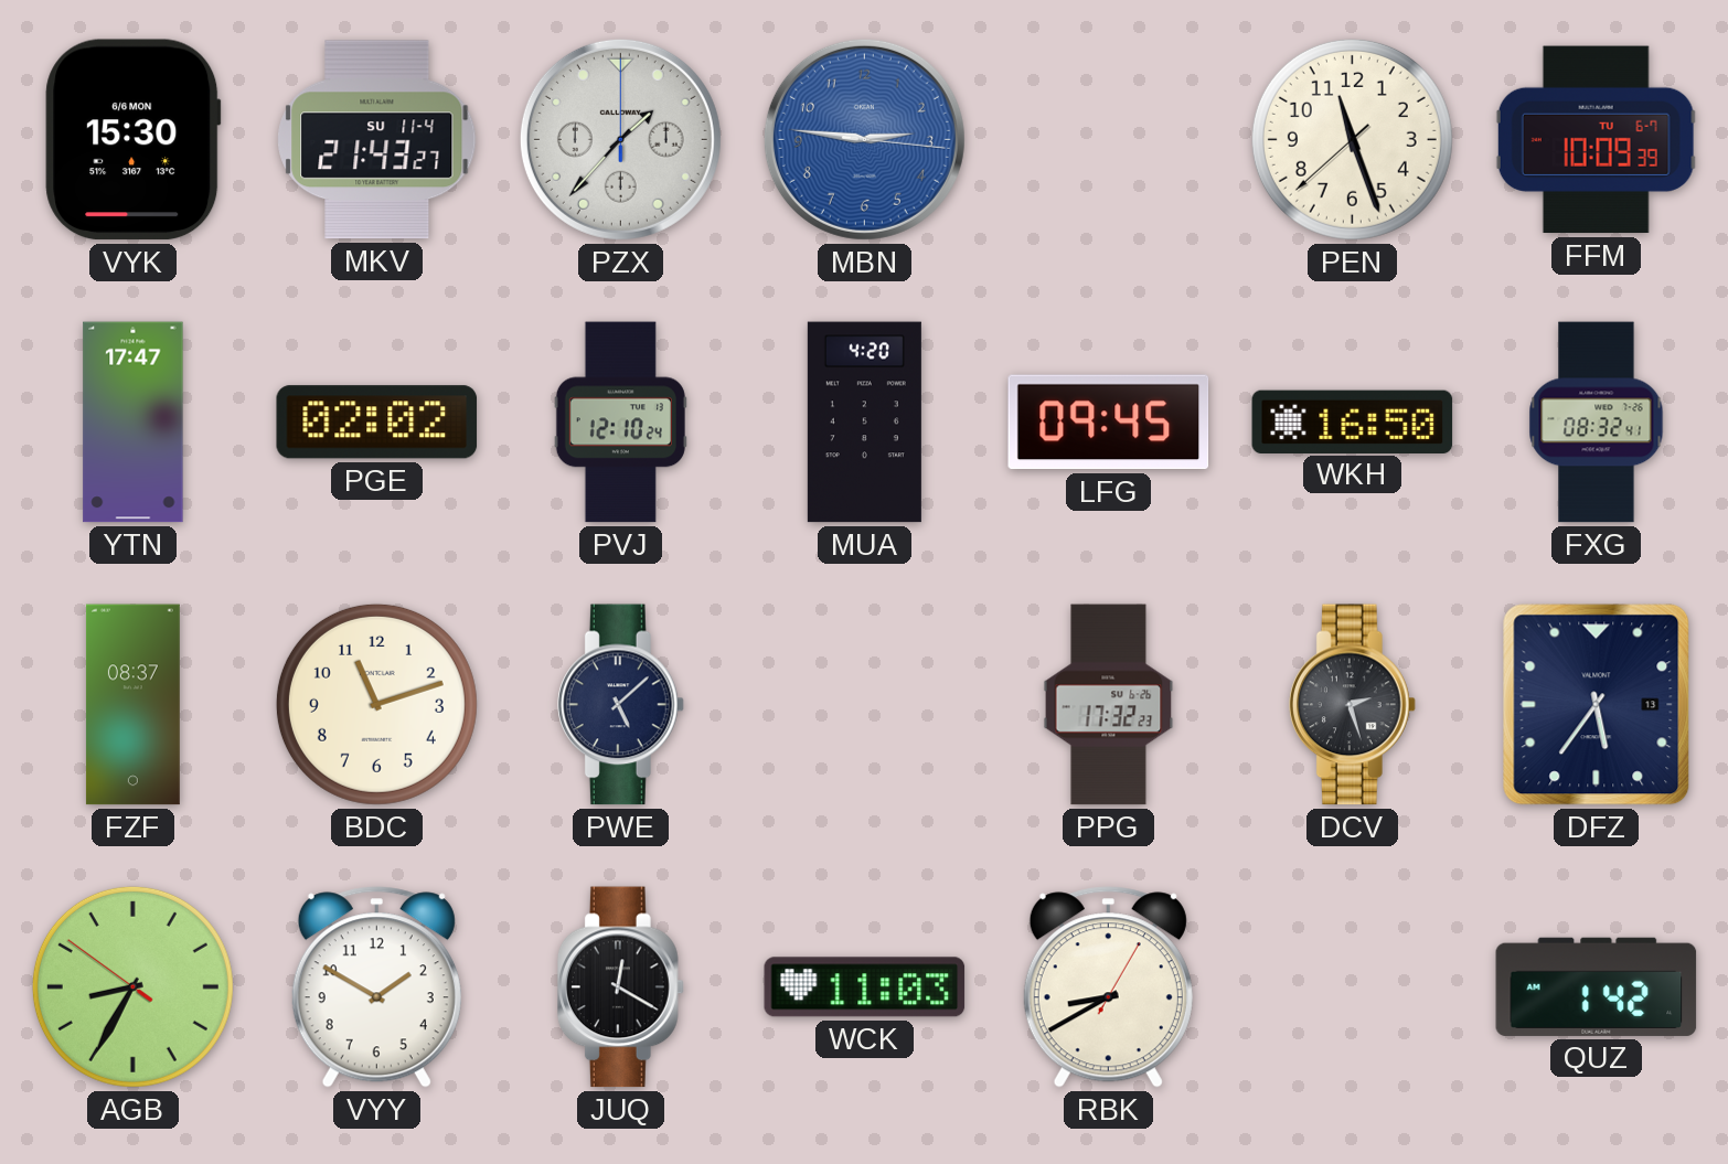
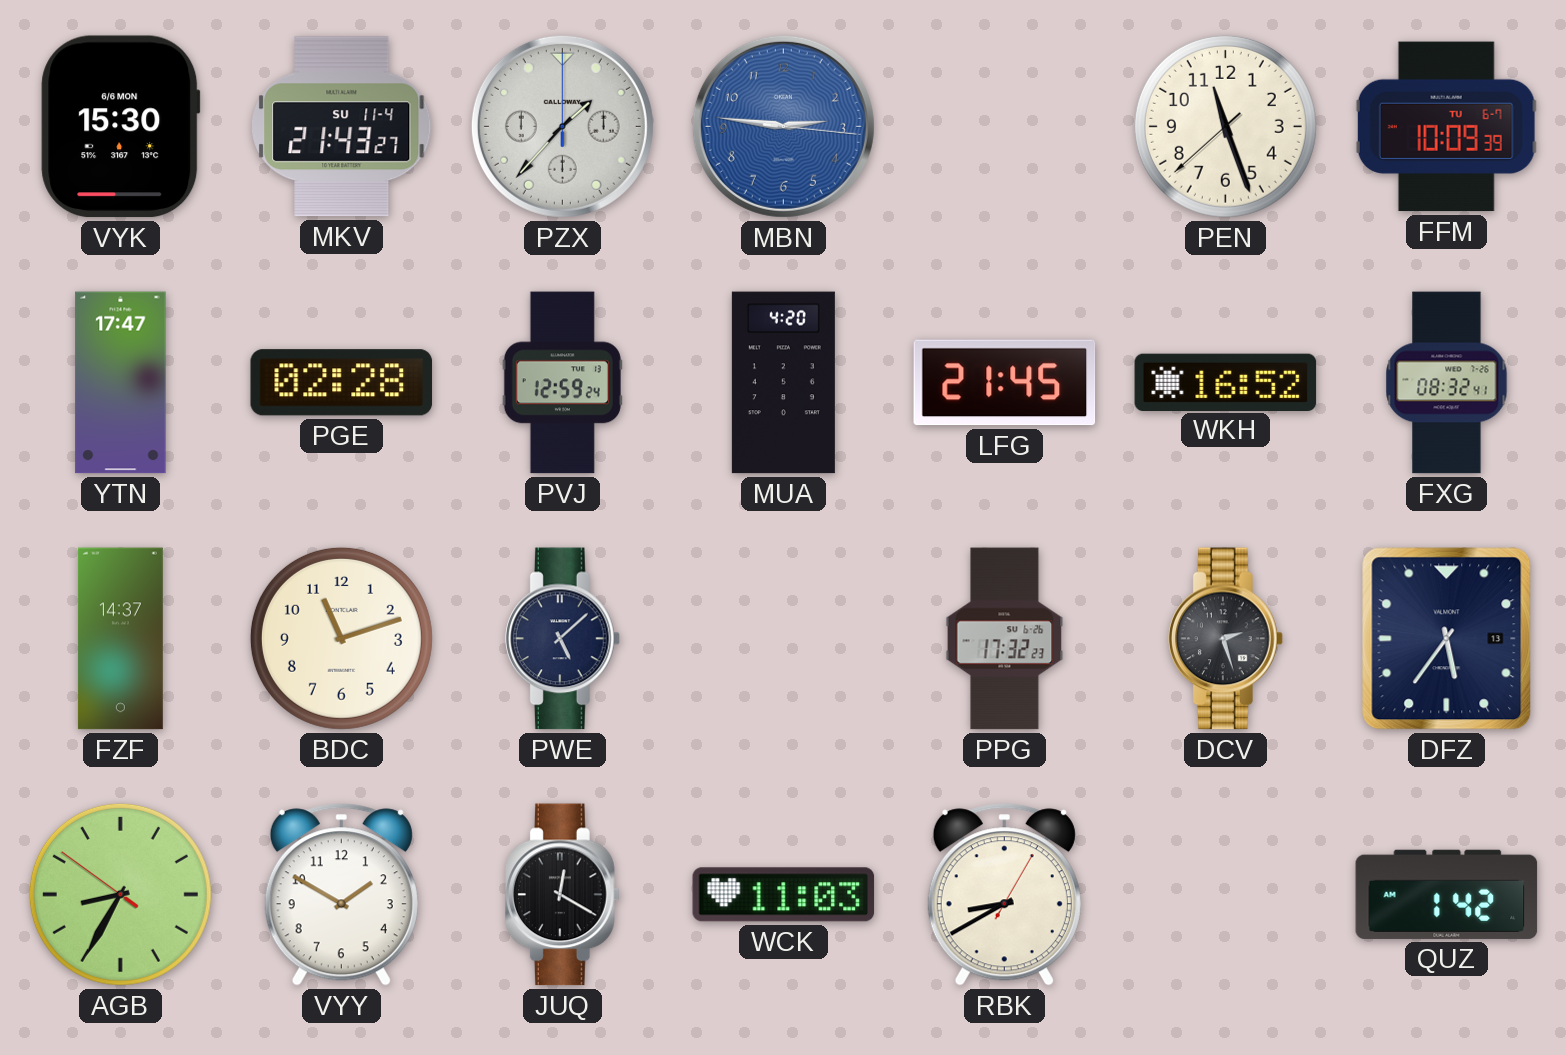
PGE: 02:02 -> 02:28
PVJ: 12:10 -> 12:59
LFG: 09:45 -> 21:45
WKH: 16:50 -> 16:52
FZF: 08:37 -> 14:37
